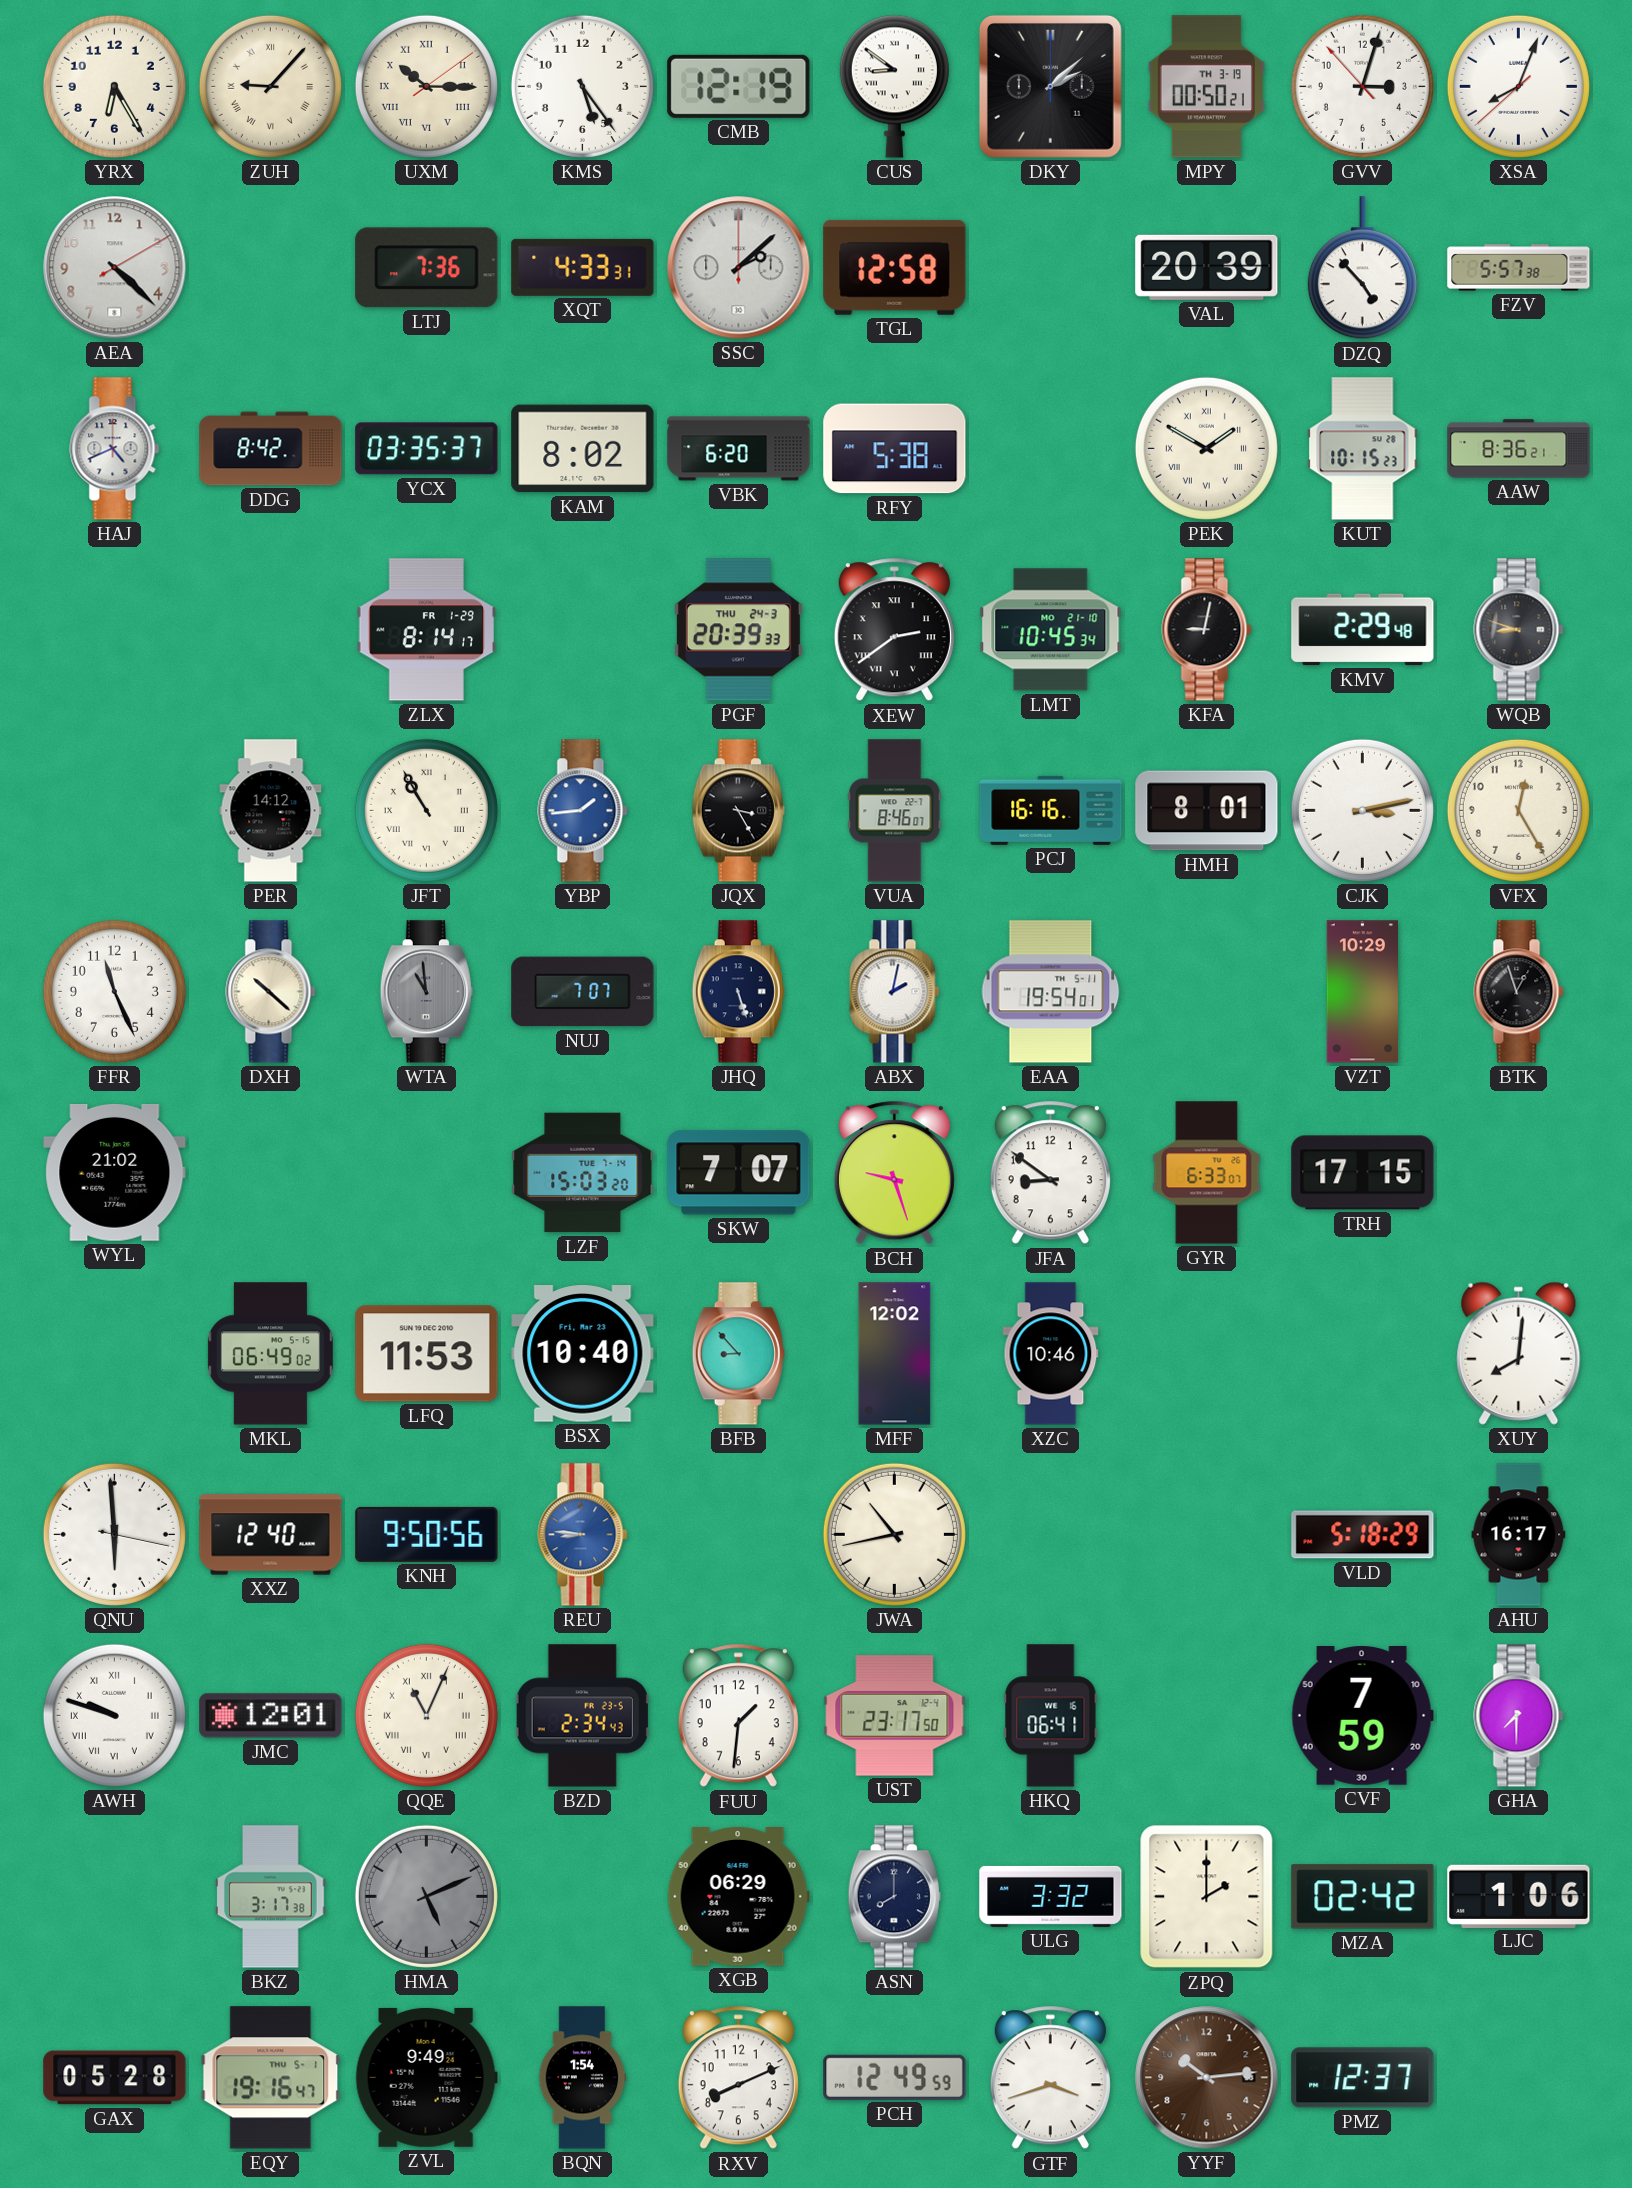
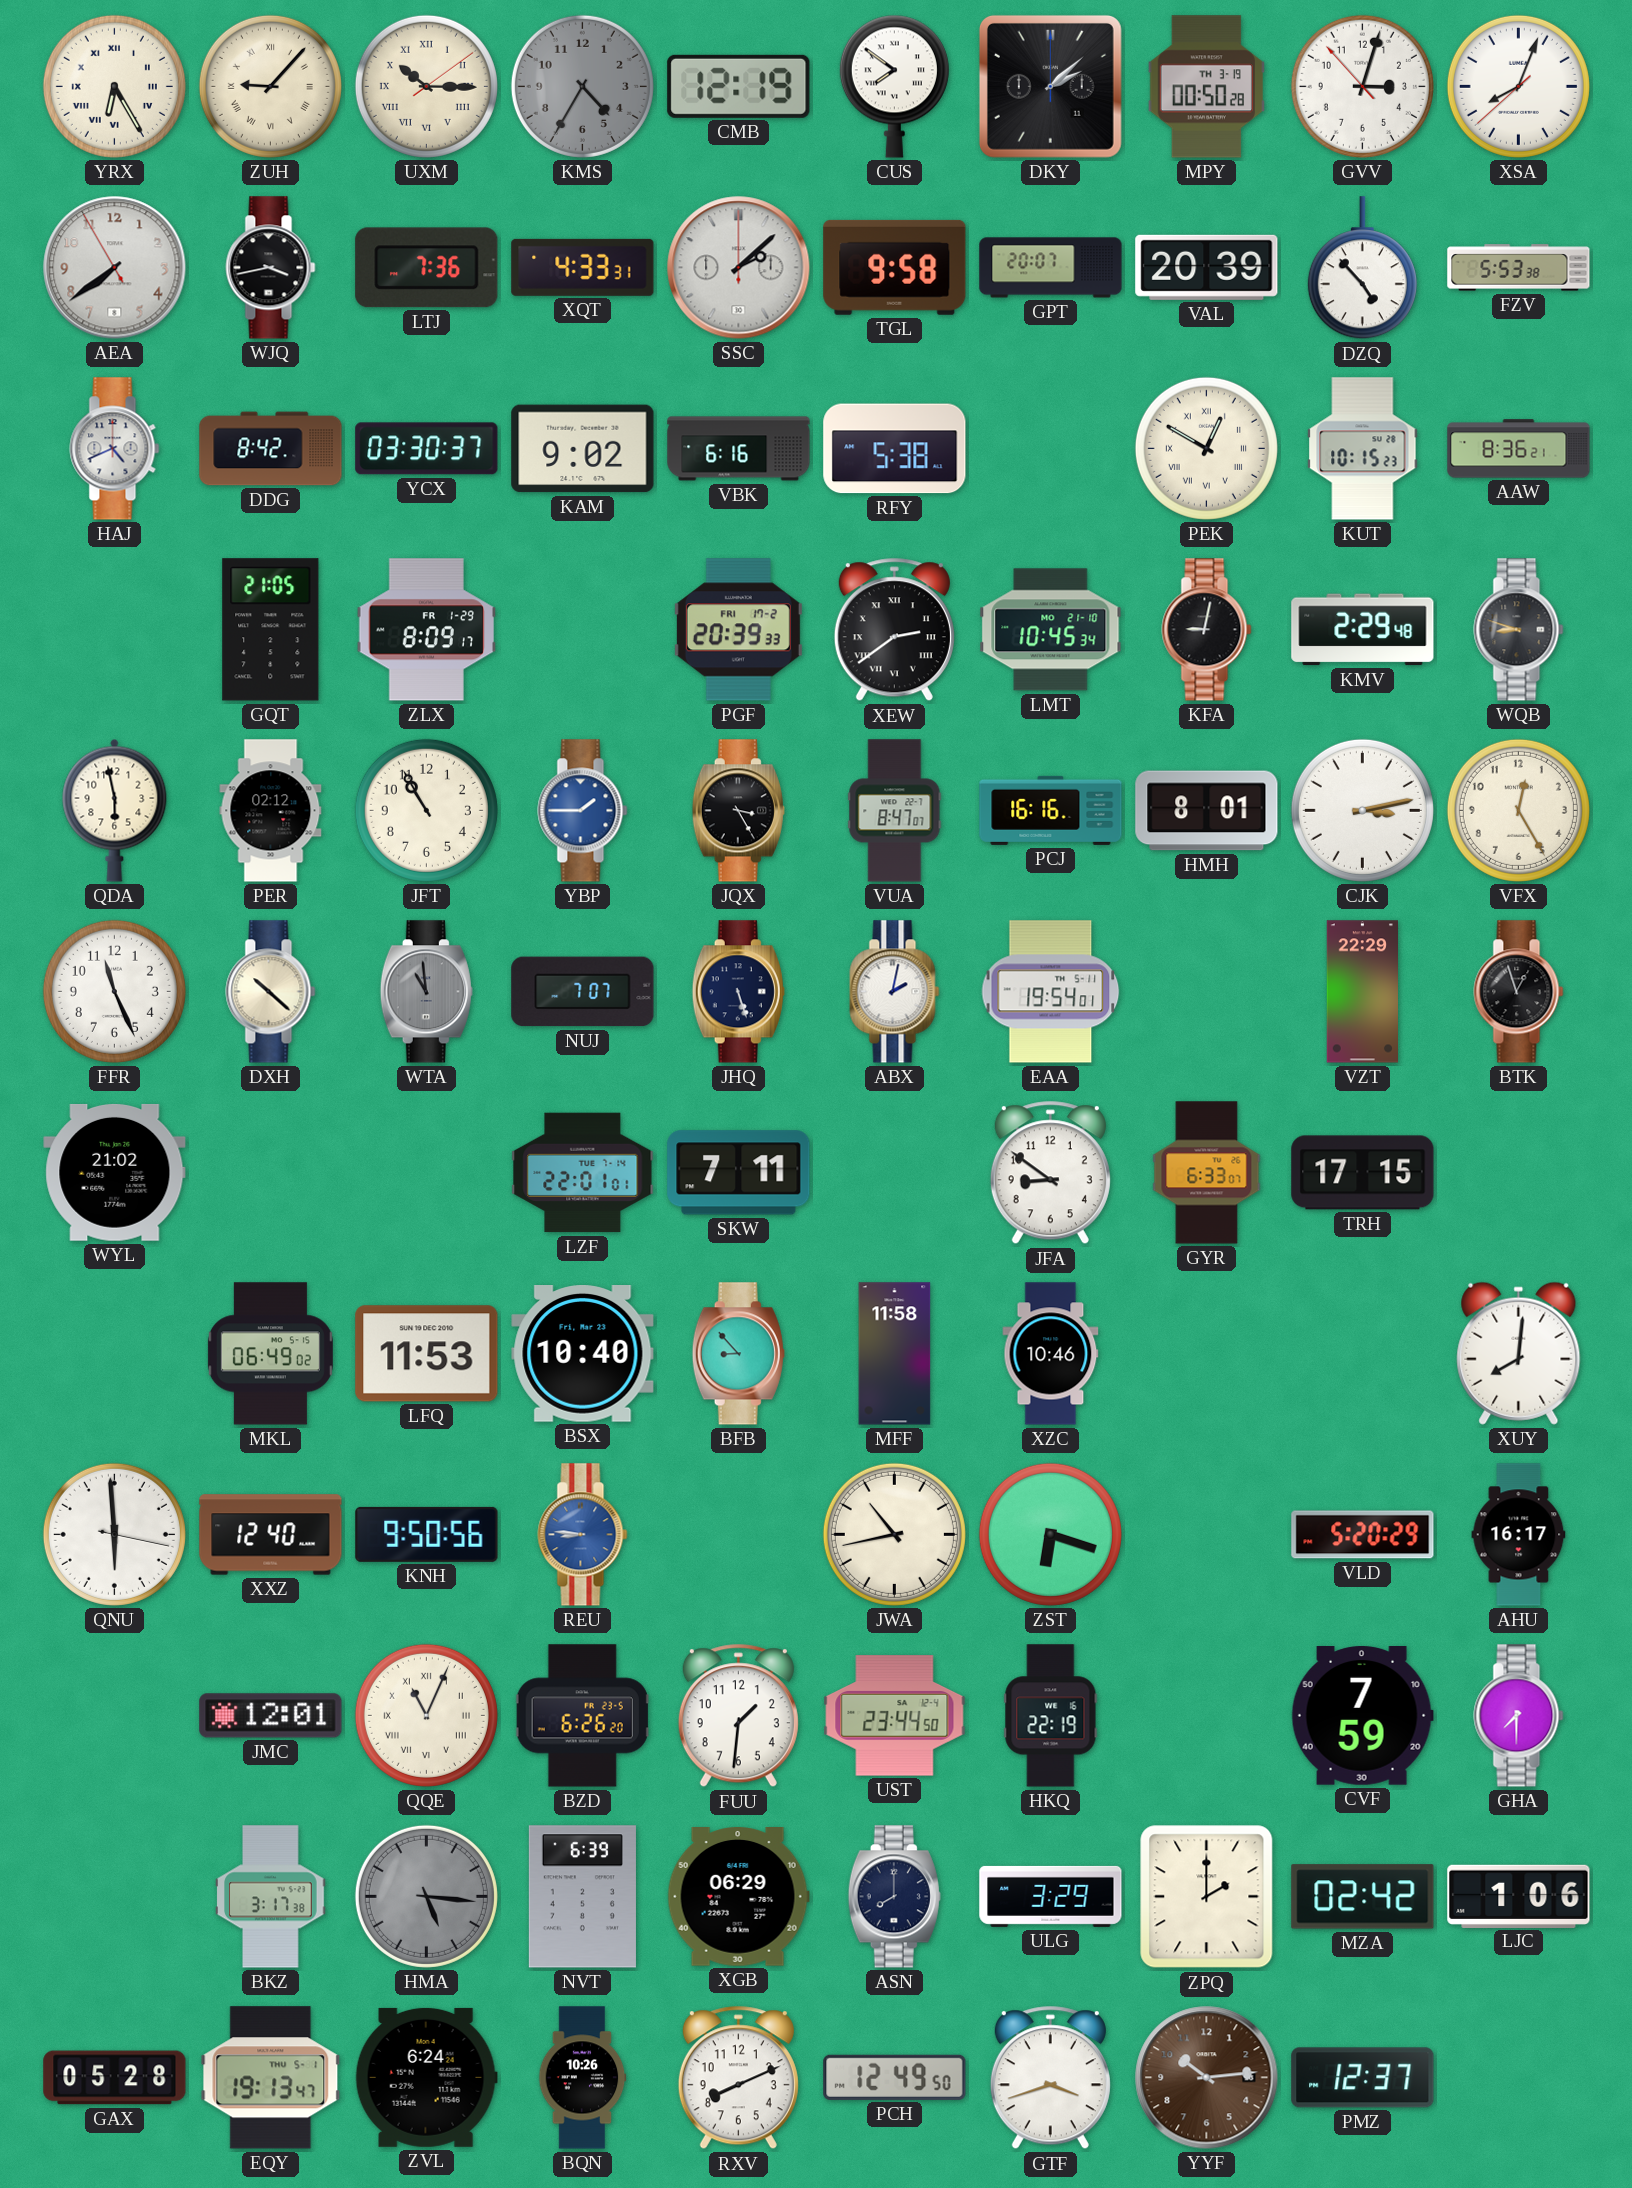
YRX numerals: Arabic -> Roman
KMS: 5:24 -> 4:35
KMS dial: white -> grey
CUS: 8:51 -> 7:51
MPY: 00:50:21 -> 00:50:28
AEA: 4:22 -> 7:38
WJQ: none -> 3:43
TGL: 12:58 -> 9:58
GPT: none -> 20:07
FZV: 5:57 -> 5:53
YCX: 03:35 -> 03:30
KAM: 8:02 -> 9:02
VBK: 6:20 -> 6:16
PEK: 1:50 -> 12:50
GQT: none -> 21:05
ZLX: 8:14 -> 8:09
PGF date: THU 24-3 -> FRI 17-2
QDA: none -> 5:58
PER: 14:12 -> 02:12
JFT numerals: Roman -> Arabic
YBP: 1:44 -> 1:45
VUA: 8:46 -> 8:47
VZT: 10:29 -> 22:29
LZF: 15:03 -> 22:01
SKW: 7:07 -> 7:11
BCH: 9:27 -> none
MFF: 12:02 -> 11:58
ZST: none -> 6:18
VLD: 5:18 -> 5:20
AWH: 9:48 -> none
BZD: 2:34 -> 6:26
UST: 23:17 -> 23:44
HKQ: 06:41 -> 22:19
HMA: 5:11 -> 5:16
NVT: none -> 6:39
ULG: 3:32 -> 3:29
EQY: 19:16 -> 19:13
ZVL: 9:49 -> 6:24
BQN: 1:54 -> 10:26
PCH: 12:49:59 -> 12:49:50
